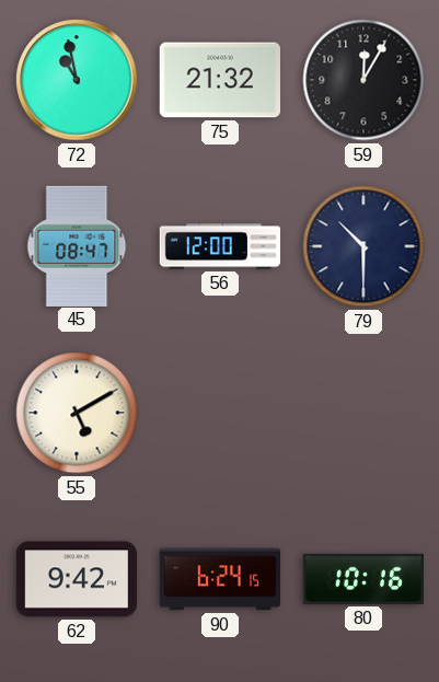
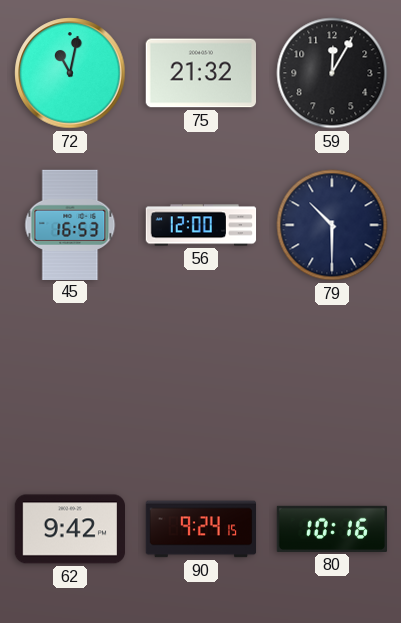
72: 10:58 -> 11:02
45: 08:47 -> 16:53
55: 5:10 -> none
90: 6:24 -> 9:24
